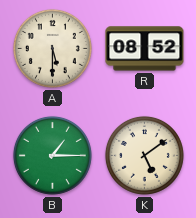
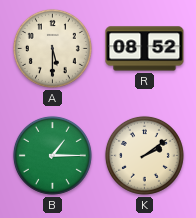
K: 5:09 -> 2:09
